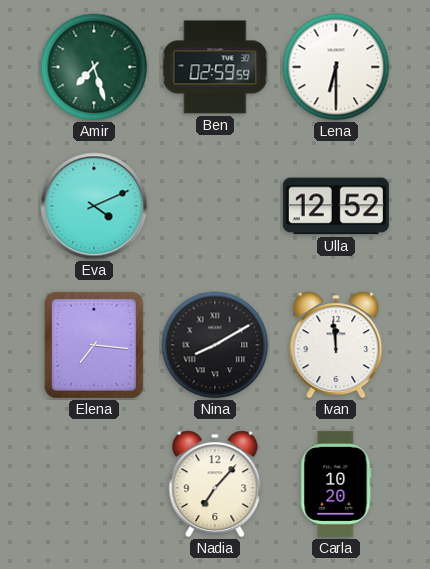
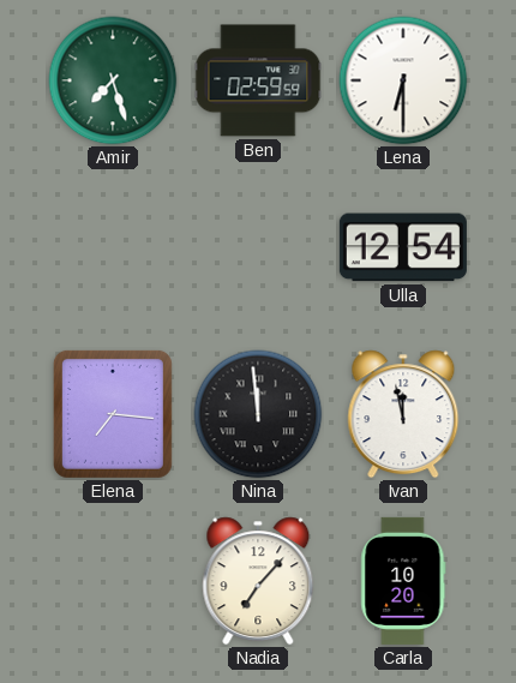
Eva: 4:11 -> none
Ulla: 12:52 -> 12:54
Nina: 8:10 -> 11:59
Ivan: 11:59 -> 11:58
